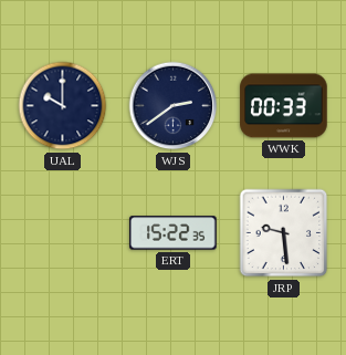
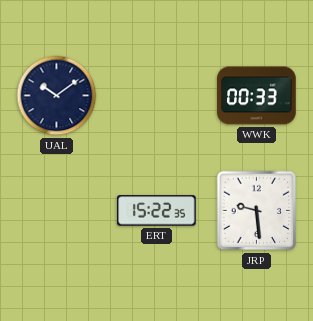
UAL: 10:00 -> 10:09
WJS: 2:39 -> none
